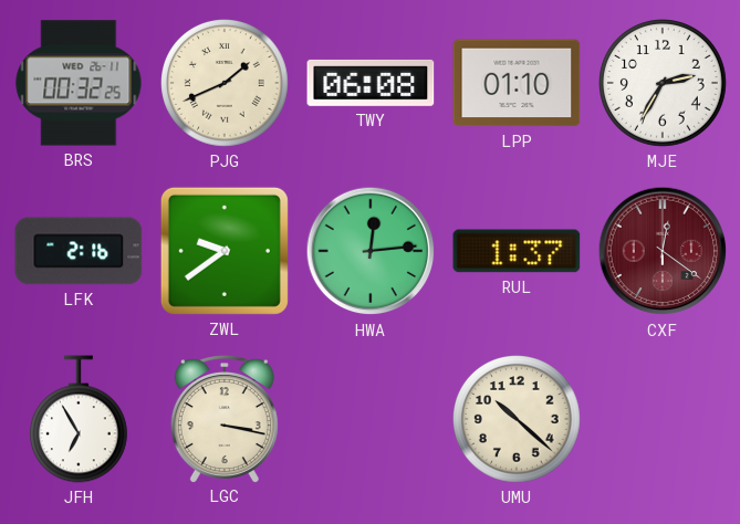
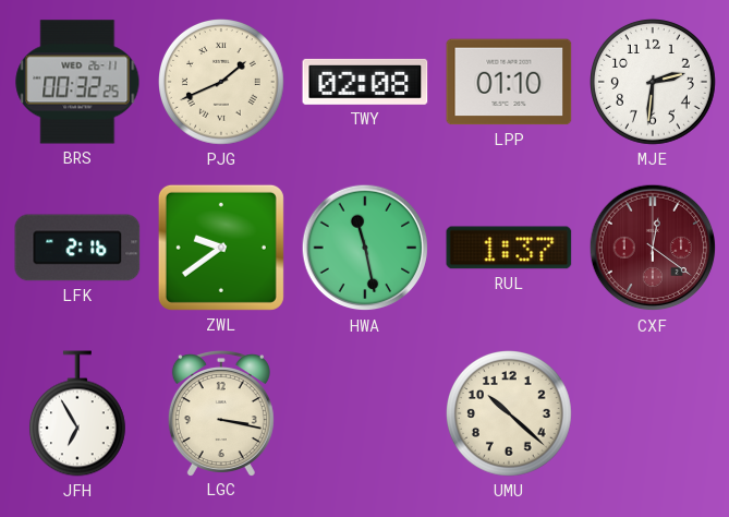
TWY: 06:08 -> 02:08
MJE: 2:35 -> 2:31
HWA: 12:14 -> 11:28
